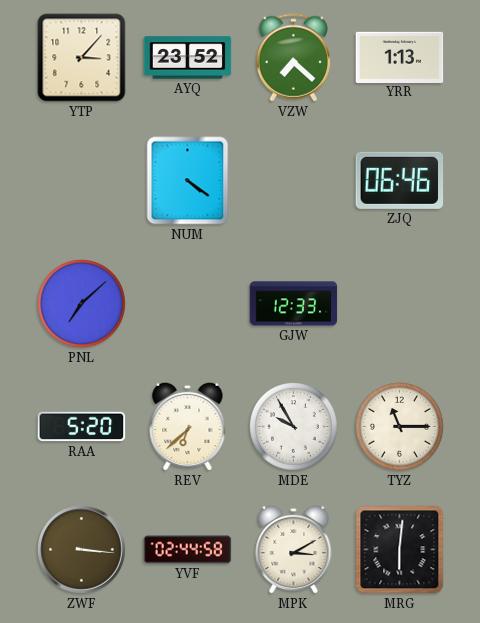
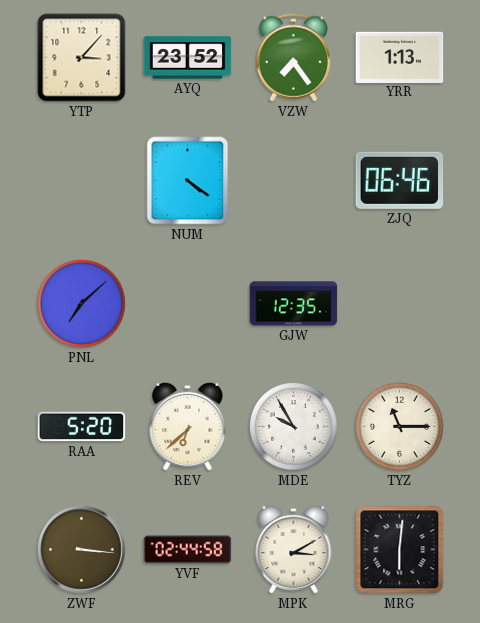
VZW: 7:22 -> 7:24
GJW: 12:33 -> 12:35
